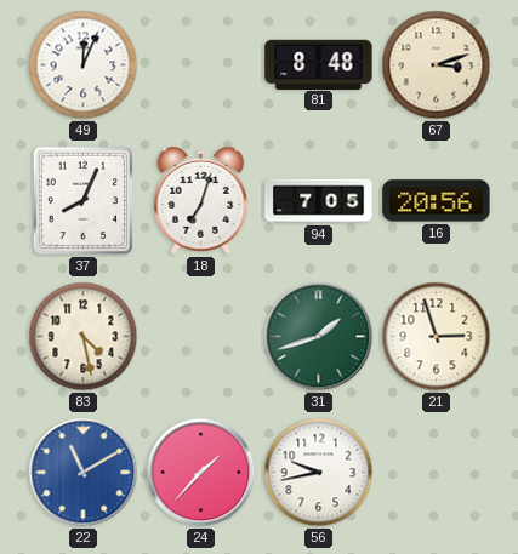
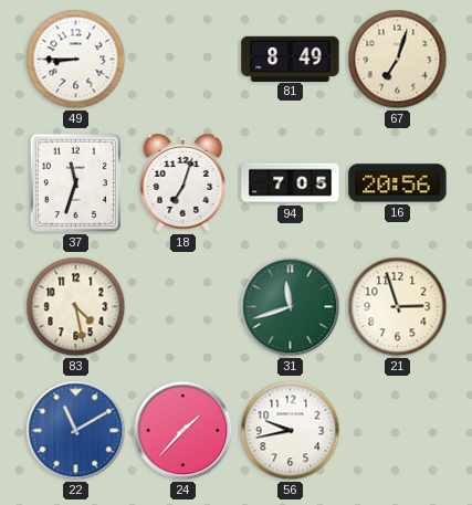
49: 12:04 -> 8:45
81: 8:48 -> 8:49
67: 3:12 -> 7:03
37: 8:04 -> 11:33
31: 1:42 -> 11:42
